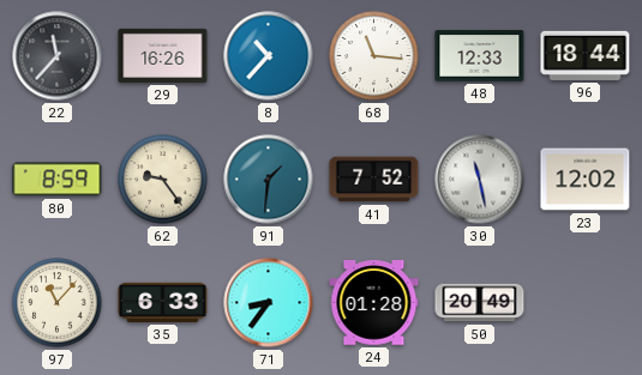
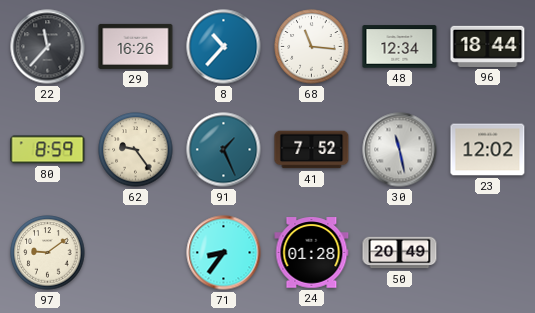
48: 12:33 -> 12:34
91: 1:31 -> 1:26
97: 11:07 -> 9:09
35: 6:33 -> none
